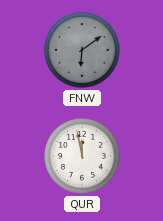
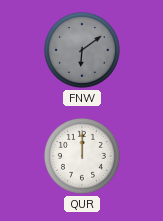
QUR: 11:58 -> 12:00
